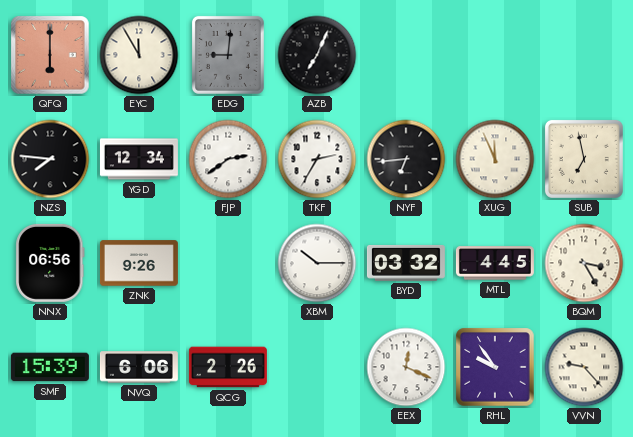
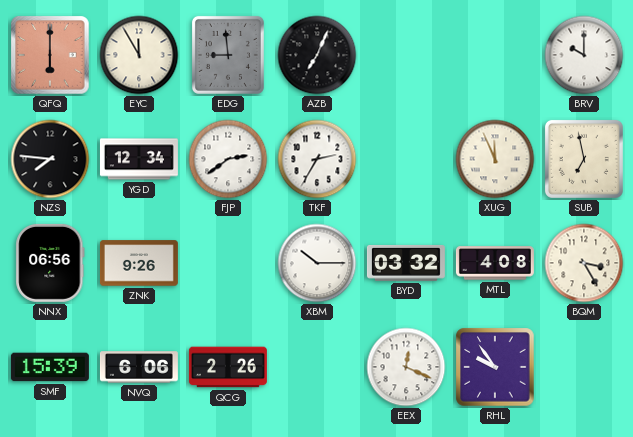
EDG: 9:01 -> 8:59
BRV: none -> 10:00
NYF: 6:44 -> none
MTL: 4:45 -> 4:08
VVN: 9:23 -> none
